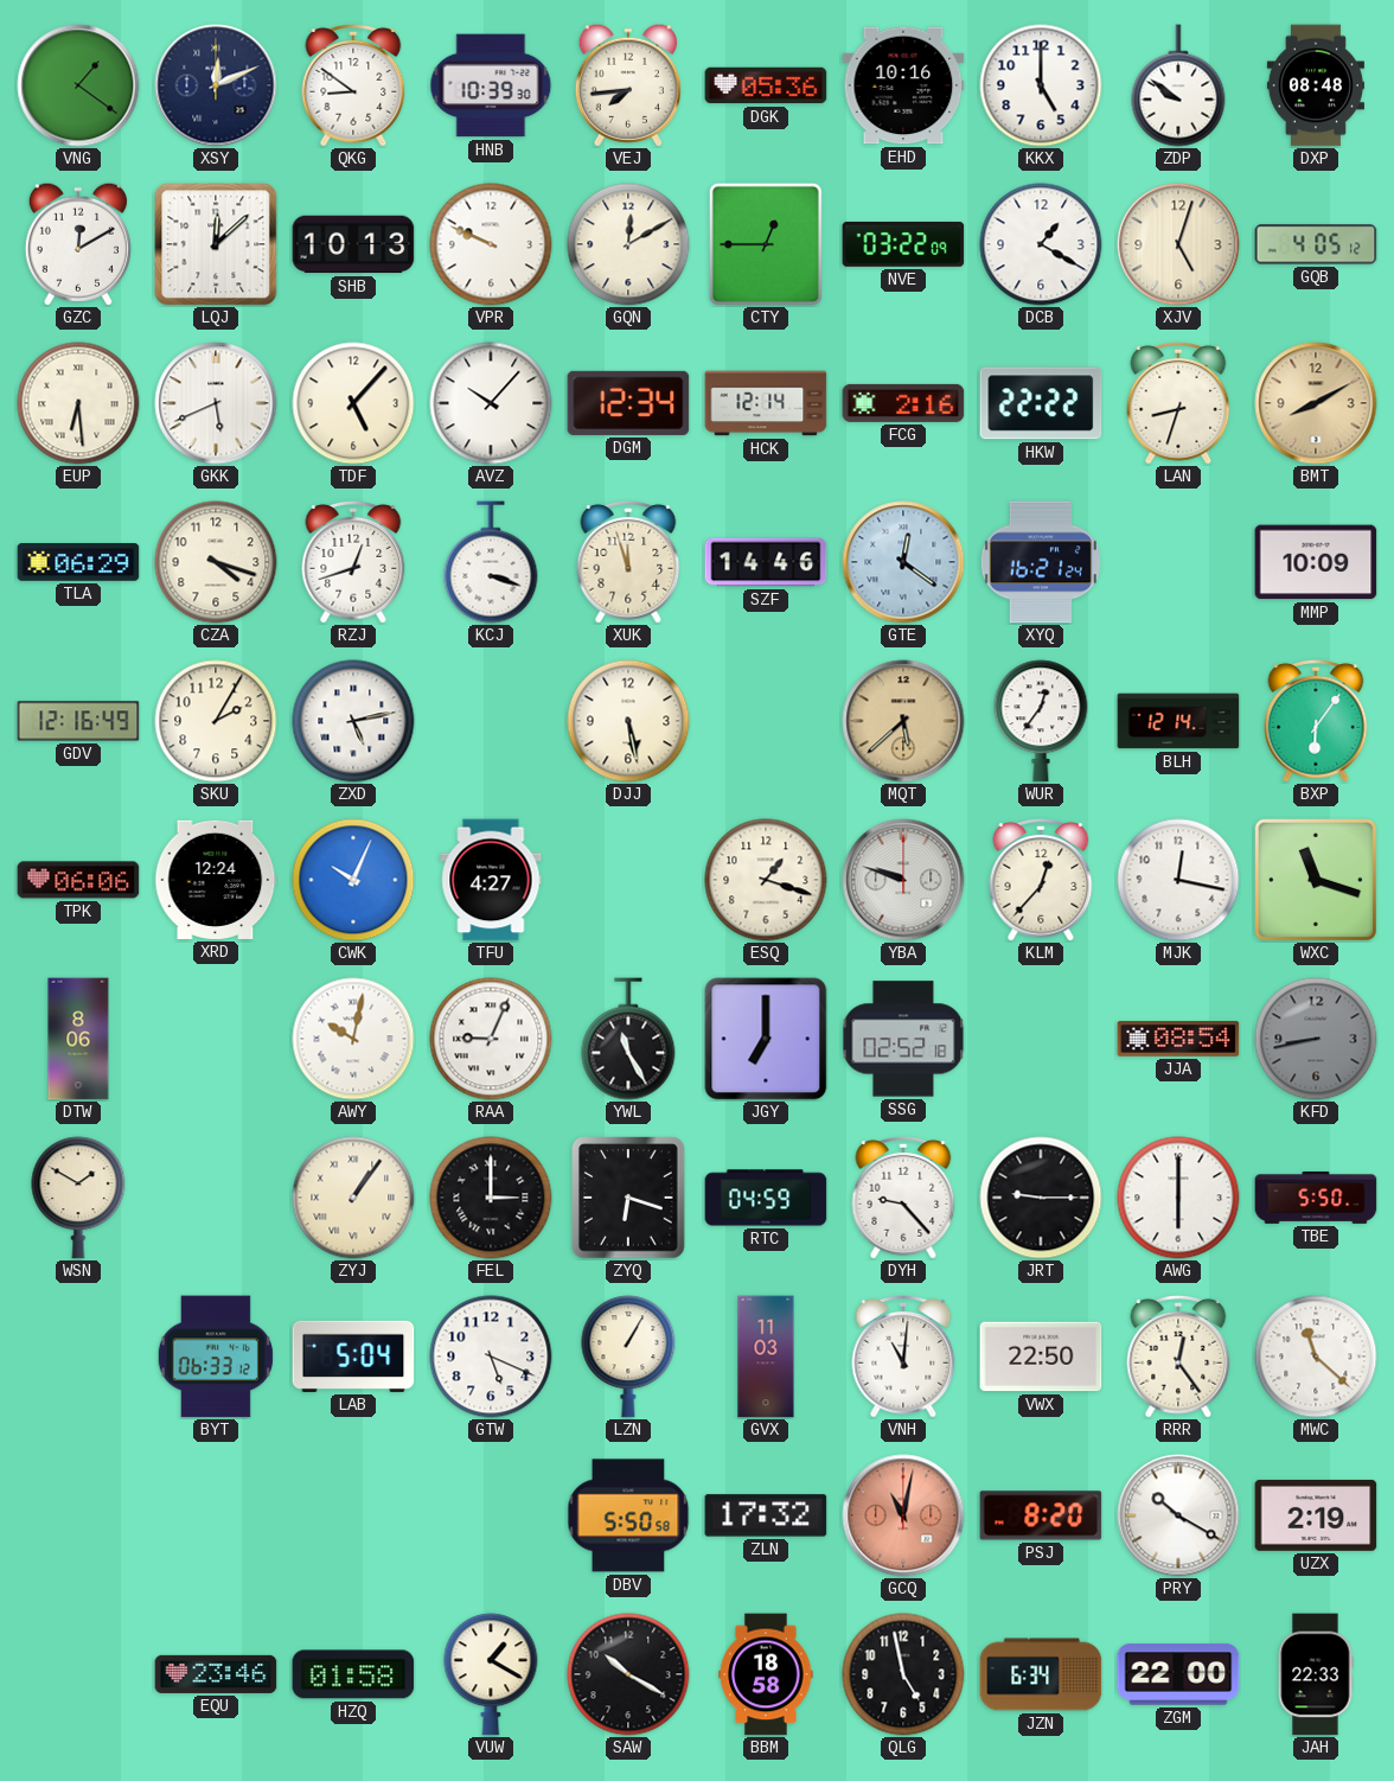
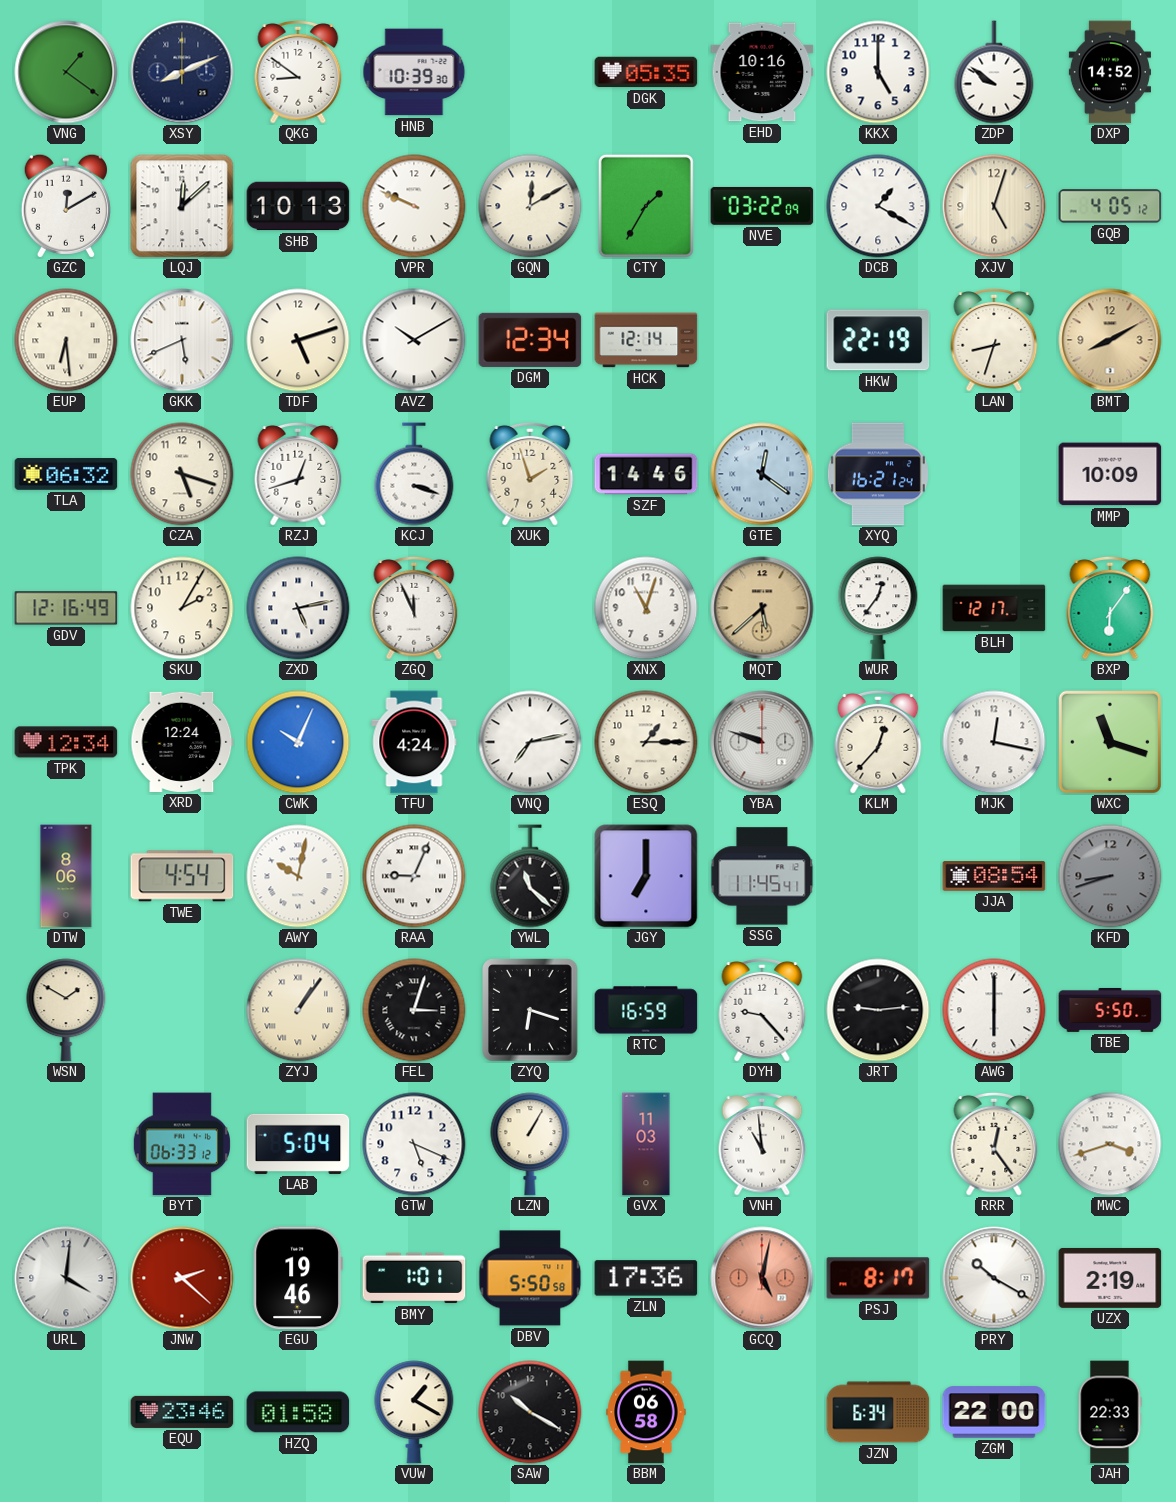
XSY: 12:11 -> 8:11
VEJ: 7:44 -> none
DGK: 05:36 -> 05:35
DXP: 08:48 -> 14:52
CTY: 12:45 -> 1:35
TDF: 5:07 -> 5:12
AVZ: 10:07 -> 10:10
FCG: 2:16 -> none
HKW: 22:22 -> 22:19
TLA: 06:29 -> 06:32
CZA: 4:18 -> 5:18
XUK: 11:57 -> 1:57
ZGQ: none -> 11:56
DJJ: 5:28 -> none
XNX: none -> 11:03
BLH: 12:14 -> 12:17
TPK: 06:06 -> 12:34
TFU: 4:27 -> 4:24
VNQ: none -> 7:13
ESQ: 1:18 -> 1:15
TWE: none -> 4:54
YWL: 11:25 -> 11:22
SSG: 02:52 -> 11:45
KFD: 8:43 -> 8:42
FEL: 3:00 -> 3:03
RTC: 04:59 -> 16:59
JRT: 9:15 -> 9:14
VNH: 11:01 -> 10:59
VWX: 22:50 -> none
MWC: 11:22 -> 3:42
URL: none -> 4:01
JNW: none -> 2:22
EGU: none -> 19:46
BMY: none -> 1:01
ZLN: 17:32 -> 17:36
GCQ: 11:02 -> 5:02
PSJ: 8:20 -> 8:17
BBM: 18:58 -> 06:58
QLG: 4:58 -> none
